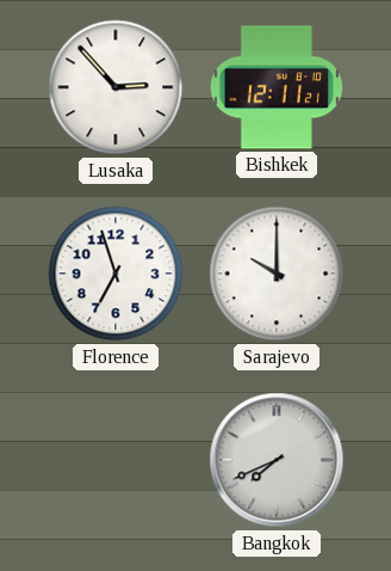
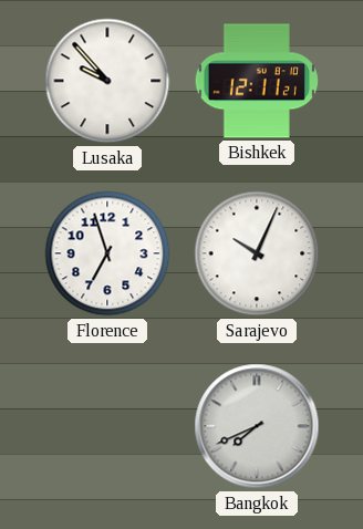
Lusaka: 2:53 -> 9:53
Sarajevo: 10:00 -> 10:04
